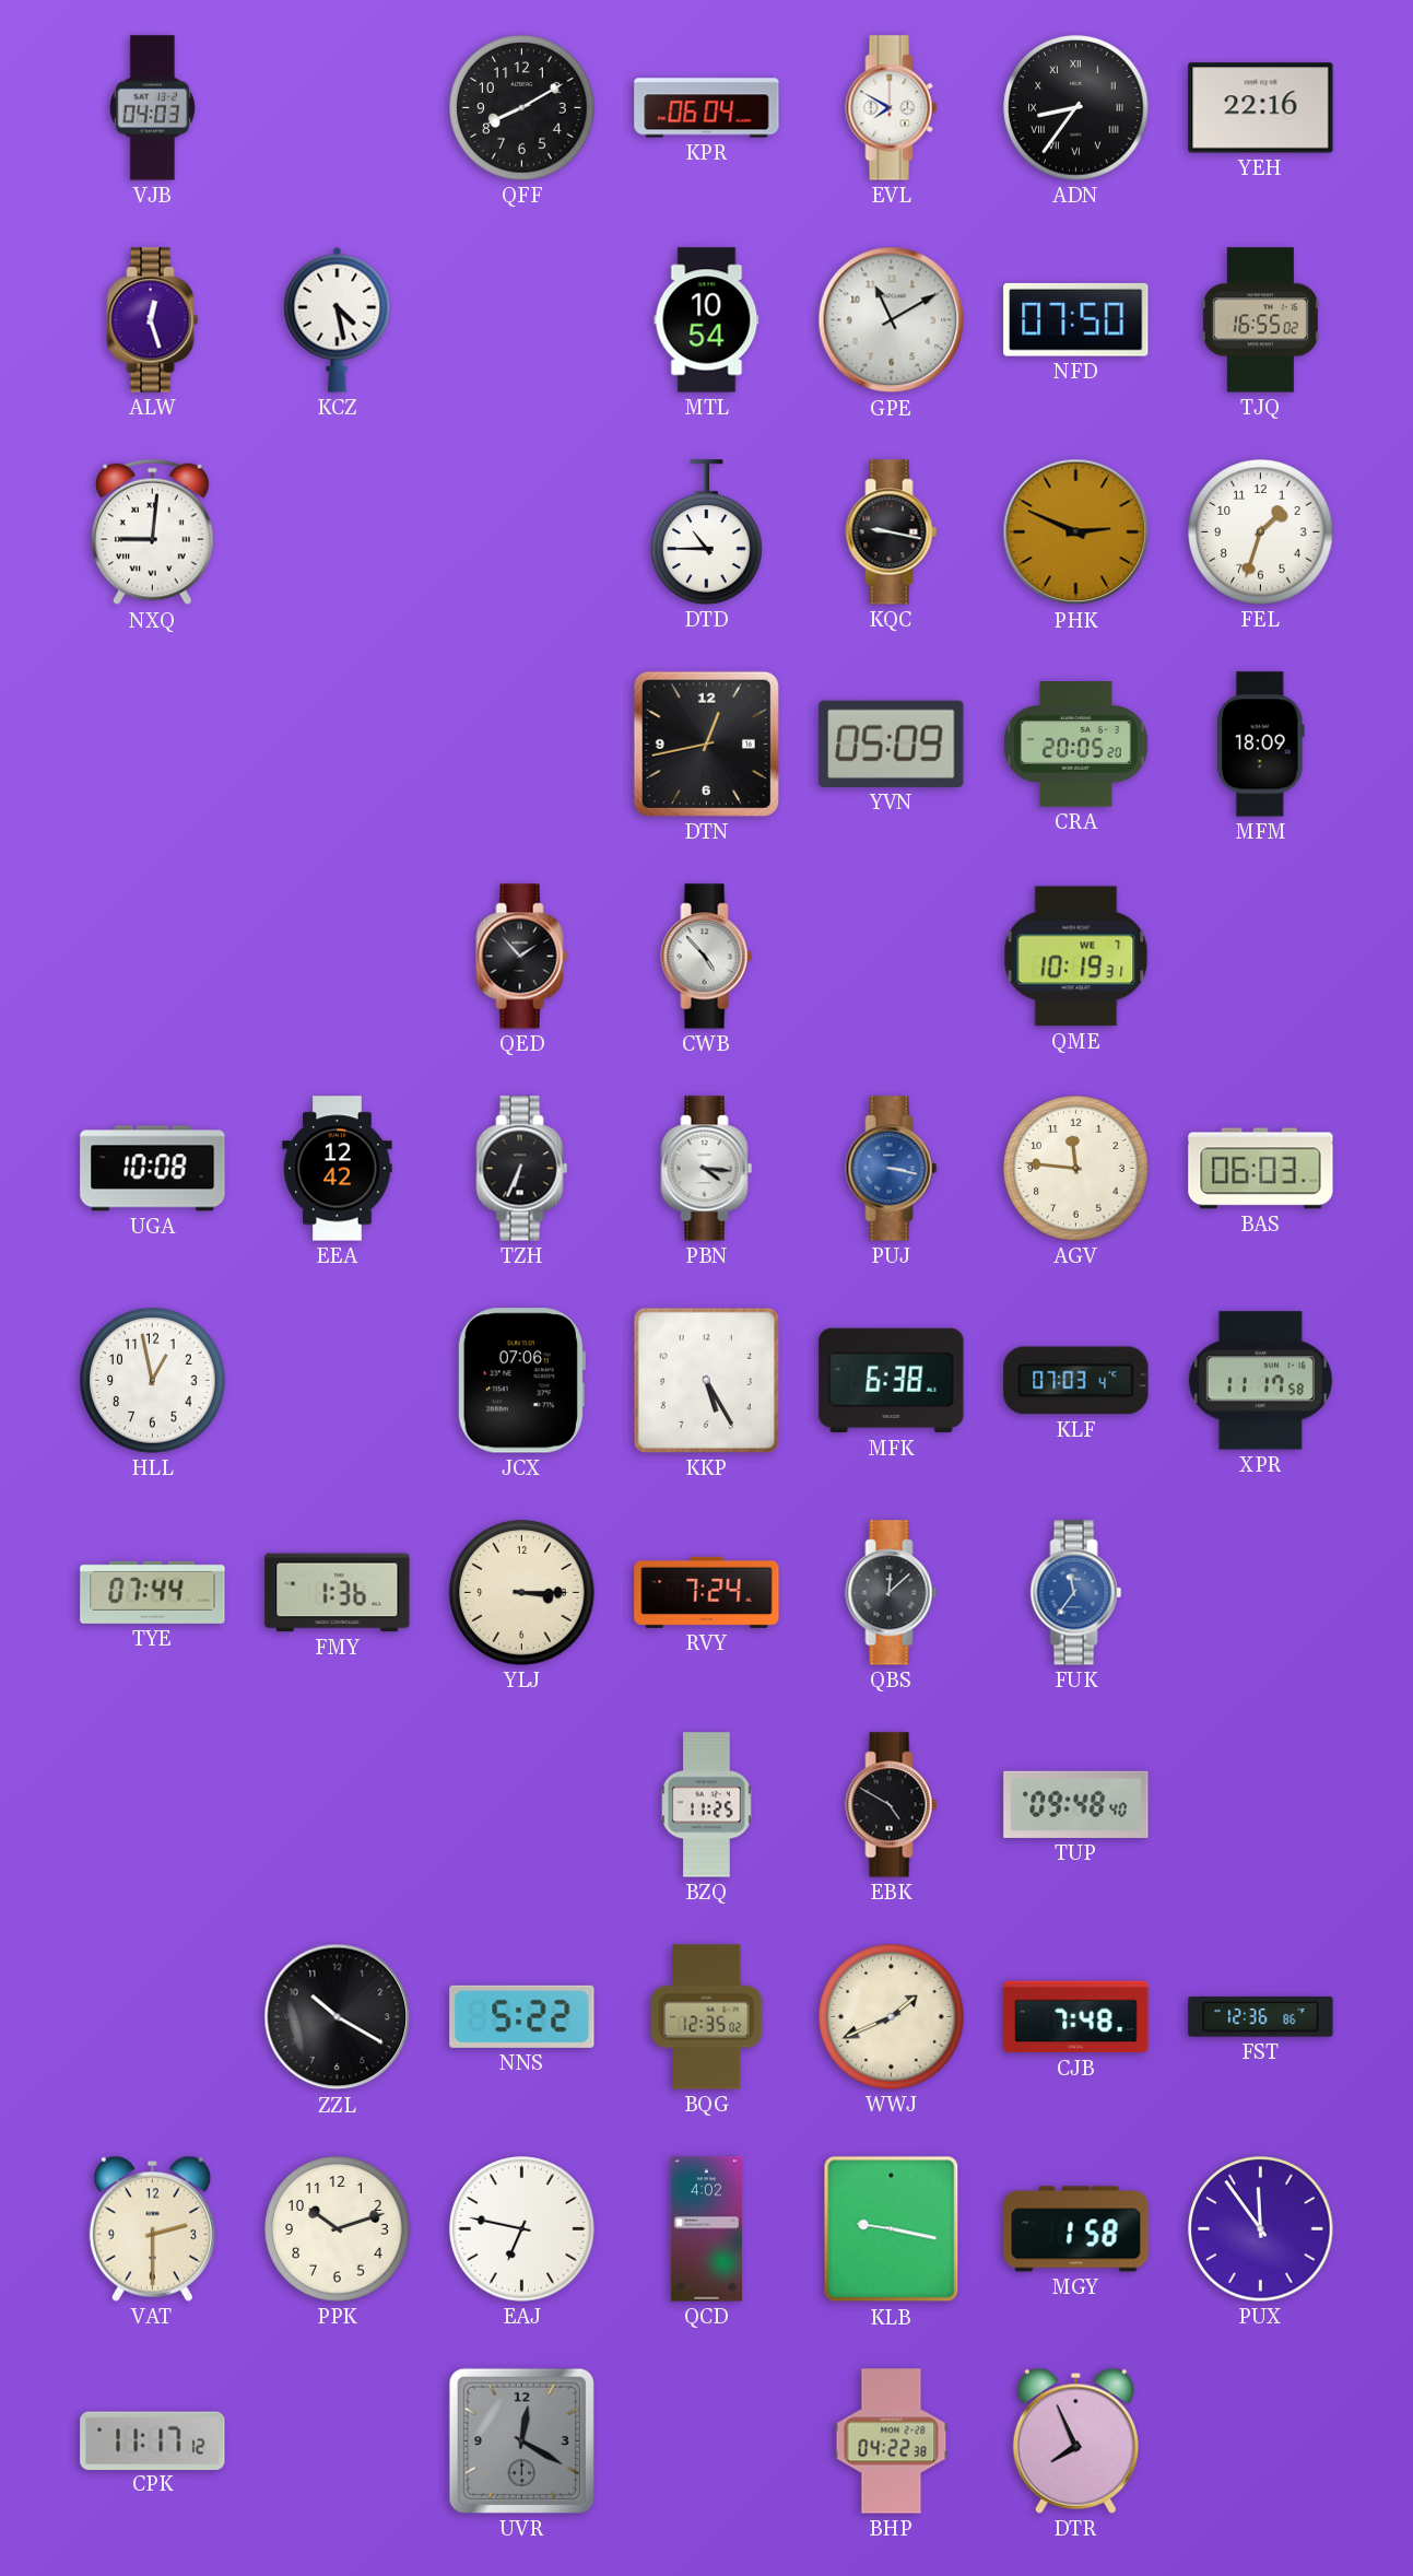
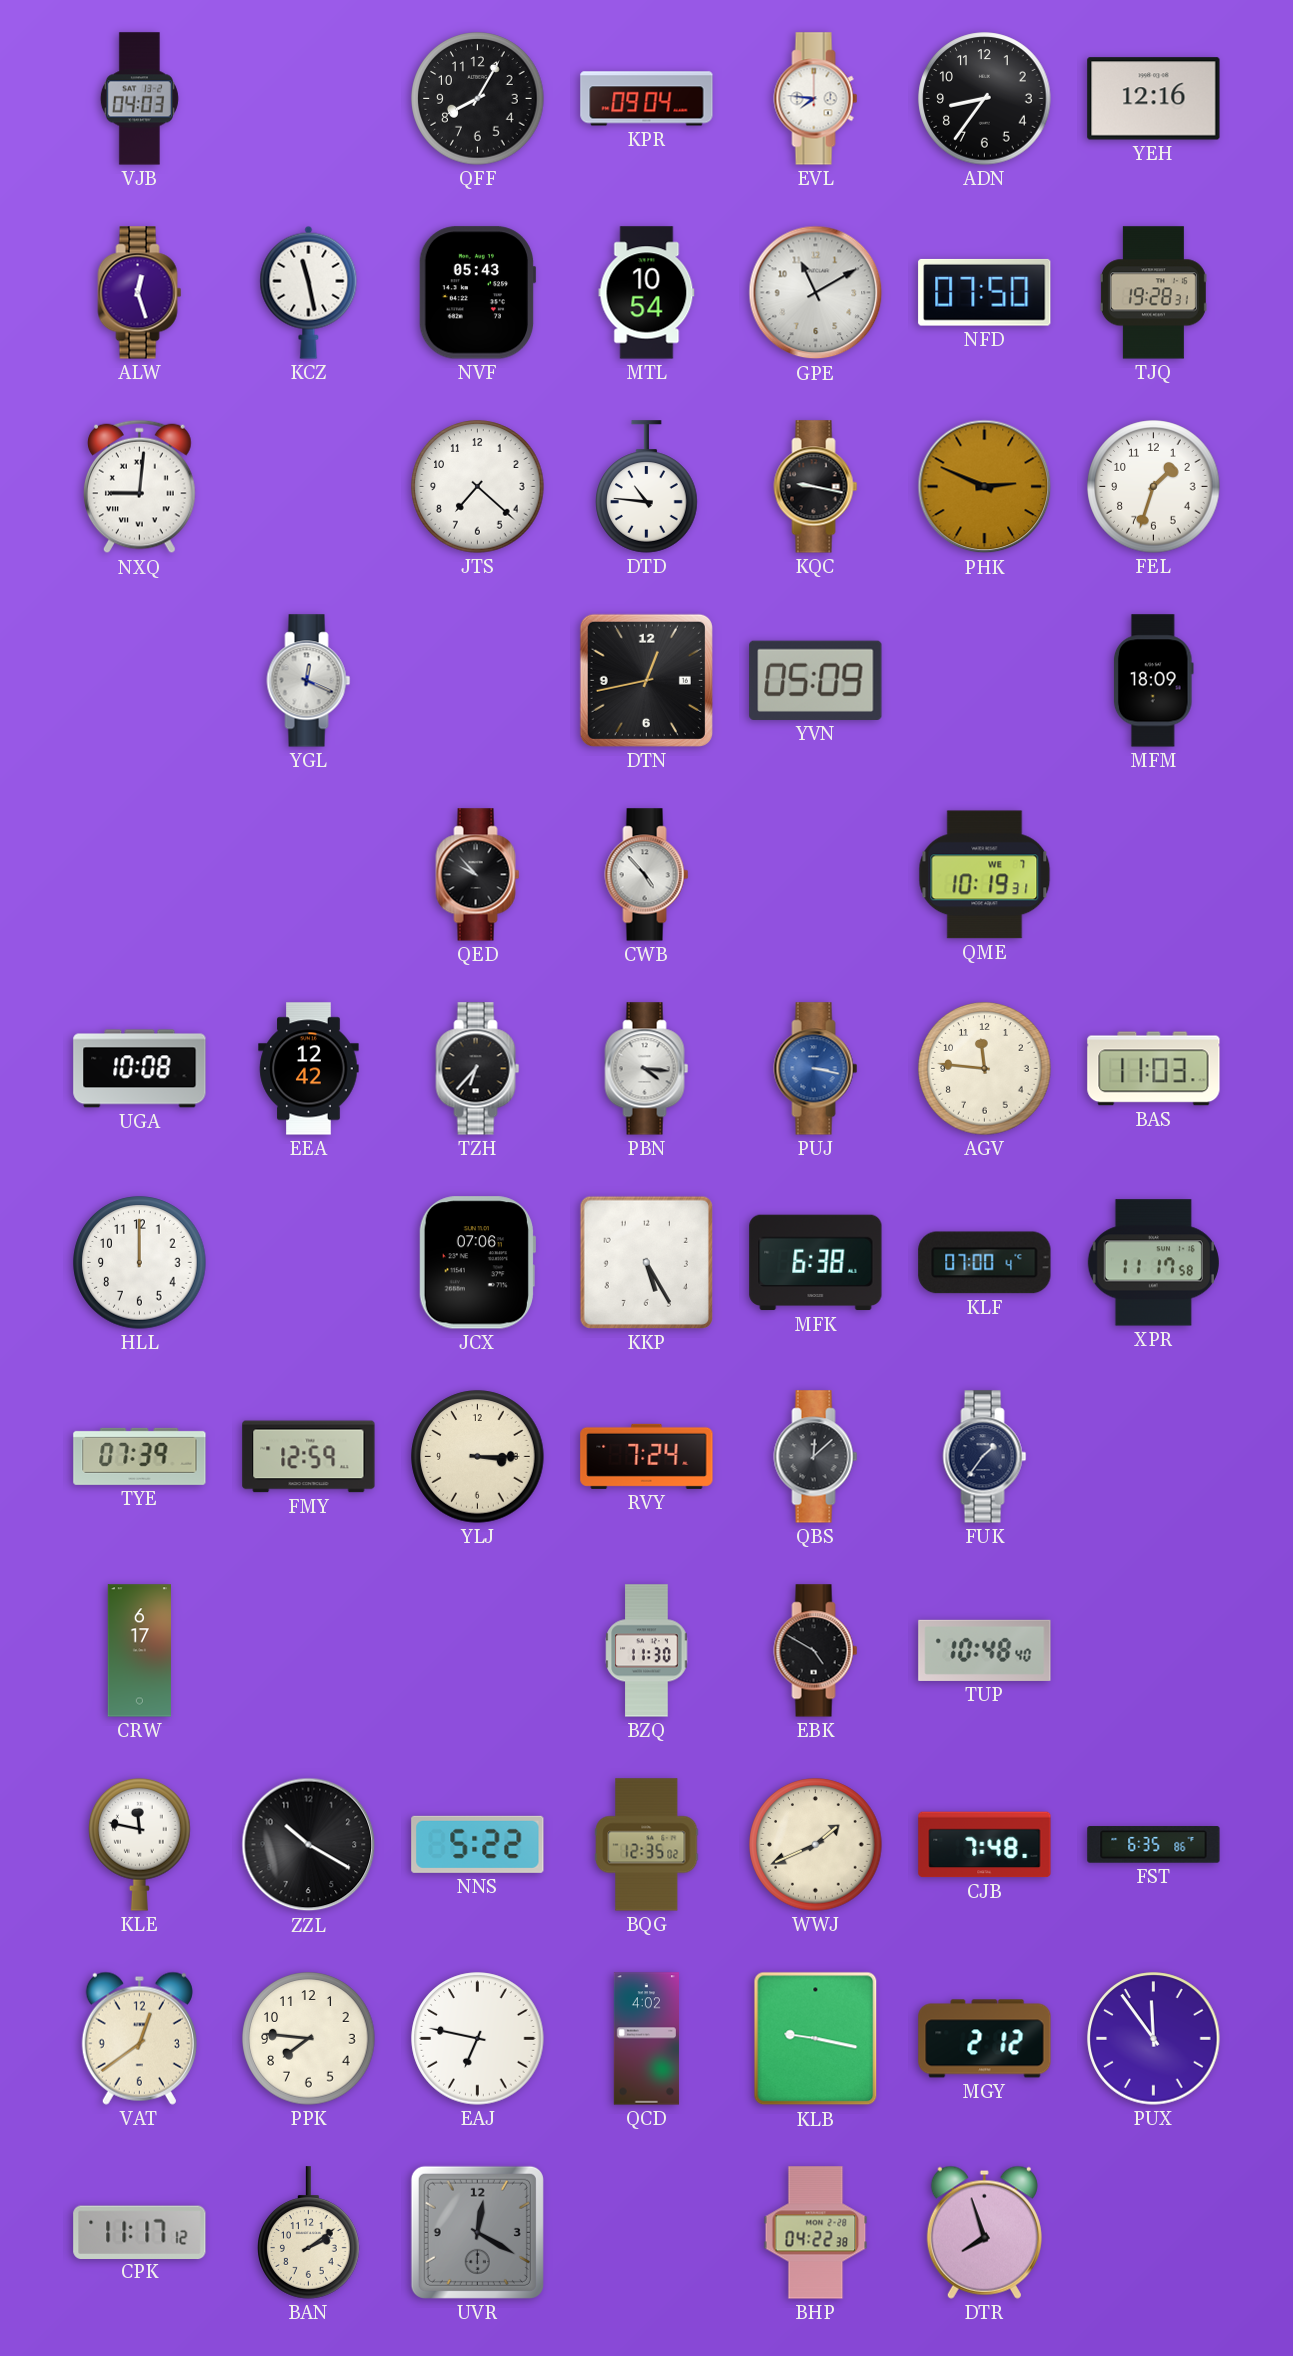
QFF: 8:10 -> 8:05
KPR: 06:04 -> 09:04
EVL: 7:50 -> 7:46
ADN numerals: Roman -> Arabic
YEH: 22:16 -> 12:16
KCZ: 4:28 -> 11:28
NVF: none -> 05:43
TJQ: 16:55 -> 19:28
JTS: none -> 7:22
DTD: 10:45 -> 10:46
YGL: none -> 12:19
CRA: 20:05 -> none
QED: 1:53 -> 9:53
TZH: 6:34 -> 6:37
BAS: 06:03 -> 11:03
HLL: 12:58 -> 12:00
KLF: 07:03 -> 07:00
TYE: 07:44 -> 07:39
FMY: 1:36 -> 12:59
FUK: 11:36 -> 1:36
FUK dial: blue -> navy
CRW: none -> 6:17
BZQ: 11:25 -> 11:30
TUP: 09:48 -> 10:48
KLE: none -> 11:47
FST: 12:36 -> 6:35
VAT: 2:30 -> 12:39
PPK: 10:12 -> 7:46
MGY: 1:58 -> 2:12
BAN: none -> 2:09
DTR: 7:56 -> 7:57
